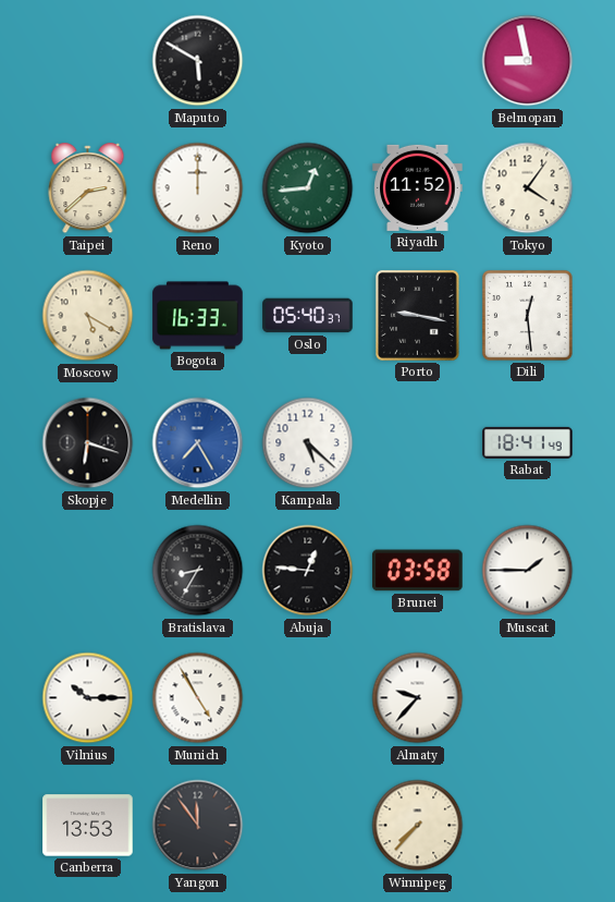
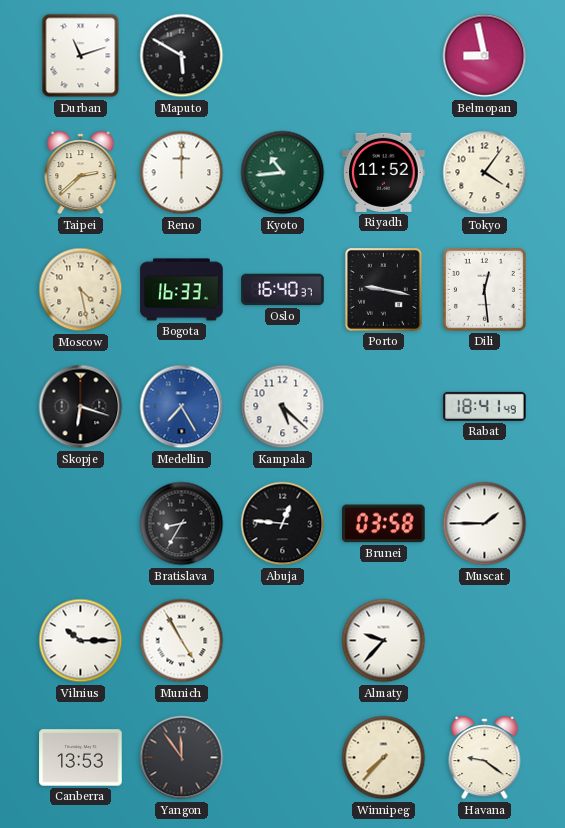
Durban: none -> 11:12
Kyoto: 12:44 -> 10:44
Moscow: 5:20 -> 4:28
Oslo: 05:40 -> 16:40
Havana: none -> 9:21
